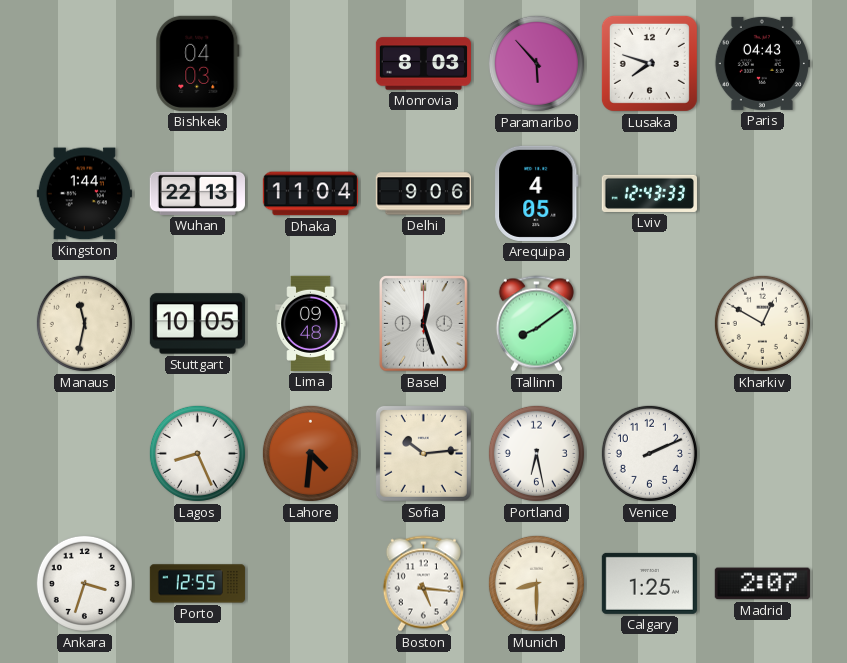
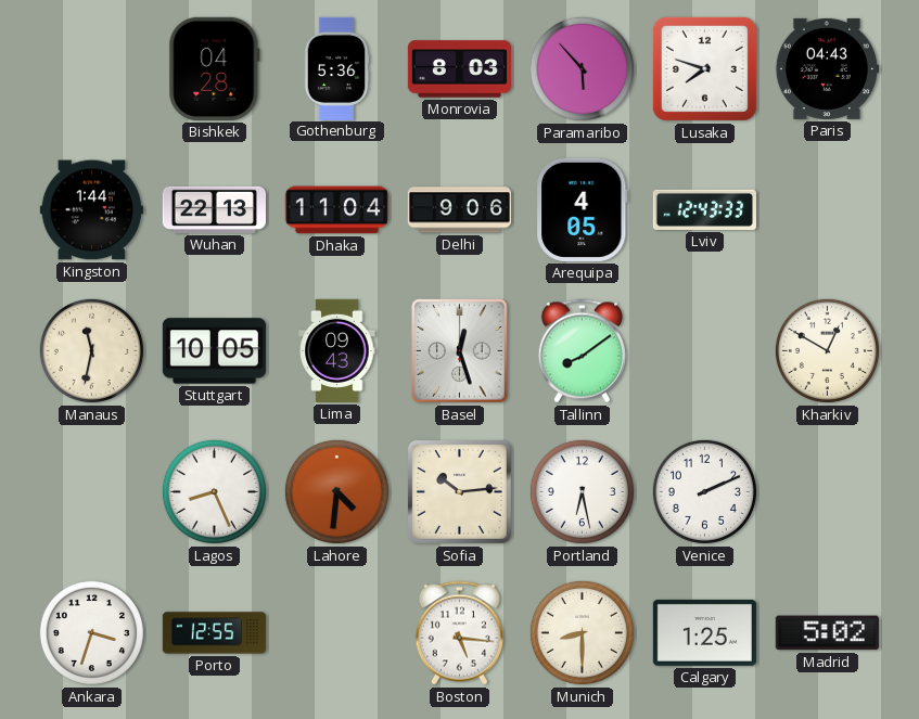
Bishkek: 04:03 -> 04:28
Gothenburg: none -> 5:36
Lima: 09:48 -> 09:43
Madrid: 2:07 -> 5:02
